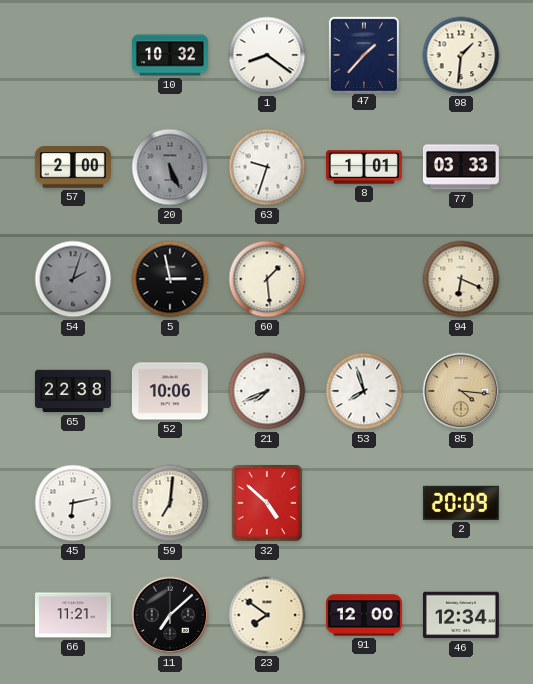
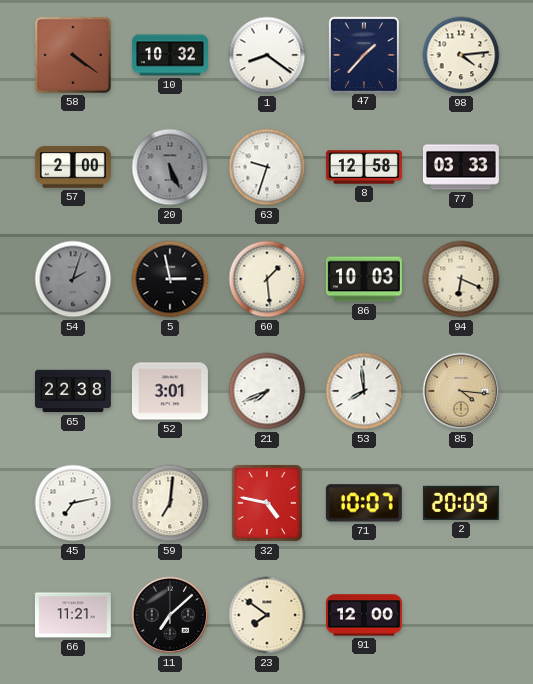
58: none -> 4:21
98: 1:31 -> 4:14
8: 1:01 -> 12:58
86: none -> 10:03
52: 10:06 -> 3:01
53: 7:57 -> 7:59
45: 6:13 -> 7:13
32: 4:52 -> 4:47
71: none -> 10:07
46: 12:34 -> none
